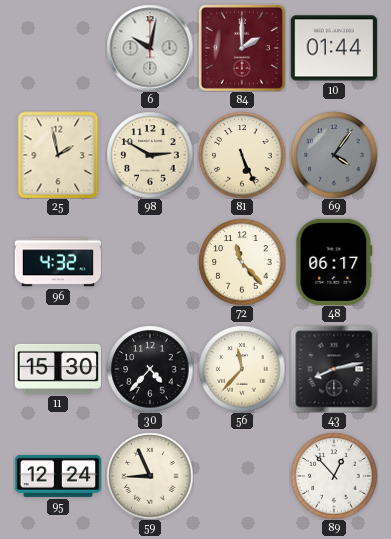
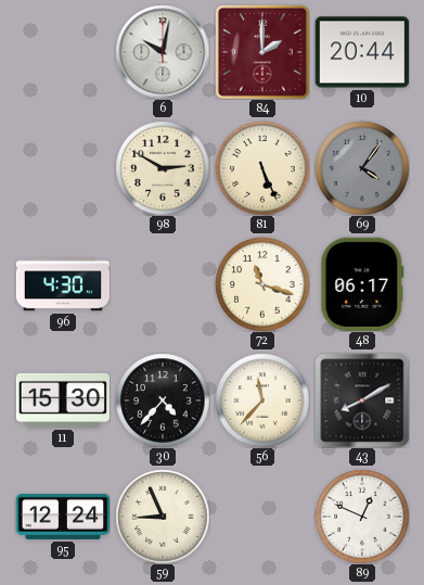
10: 01:44 -> 20:44
25: 1:58 -> none
96: 4:32 -> 4:30
72: 11:23 -> 11:18
43: 8:13 -> 8:10
89: 12:53 -> 12:49
